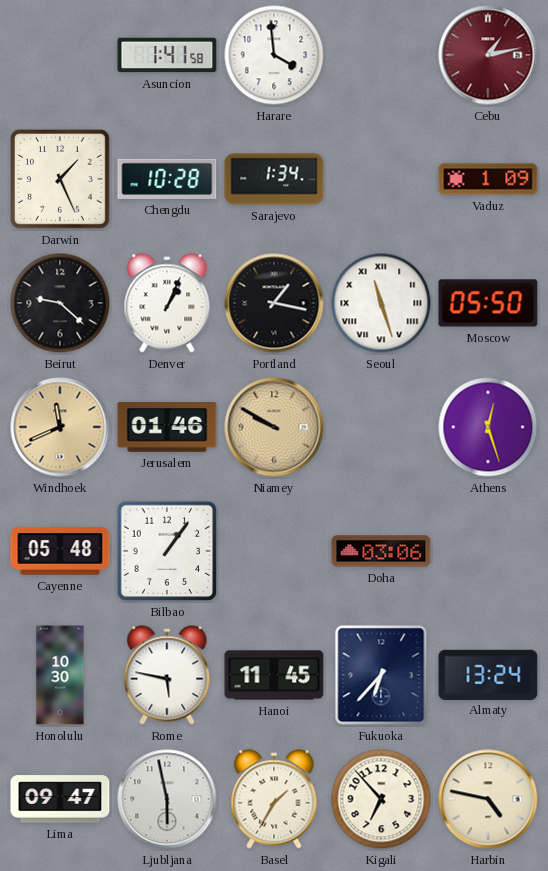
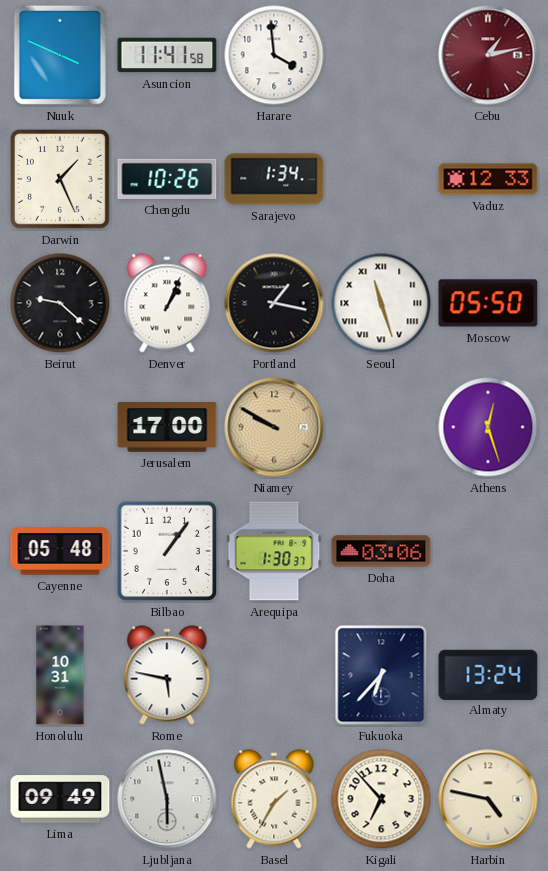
Nuuk: none -> 3:49
Asuncion: 1:41 -> 11:41
Chengdu: 10:28 -> 10:26
Vaduz: 1:09 -> 12:33
Windhoek: 11:41 -> none
Jerusalem: 01:46 -> 17:00
Arequipa: none -> 1:30
Honolulu: 10:30 -> 10:31
Hanoi: 11:45 -> none
Lima: 09:47 -> 09:49
